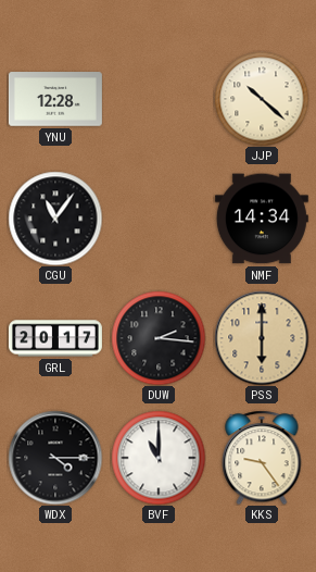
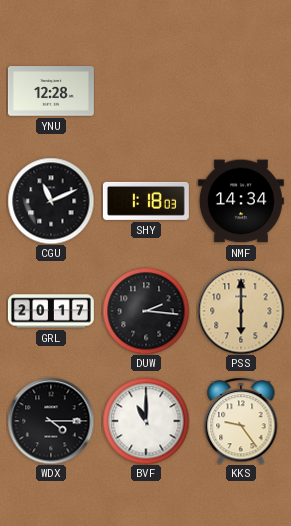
JJP: 10:22 -> none
CGU: 11:06 -> 11:11
SHY: none -> 1:18
